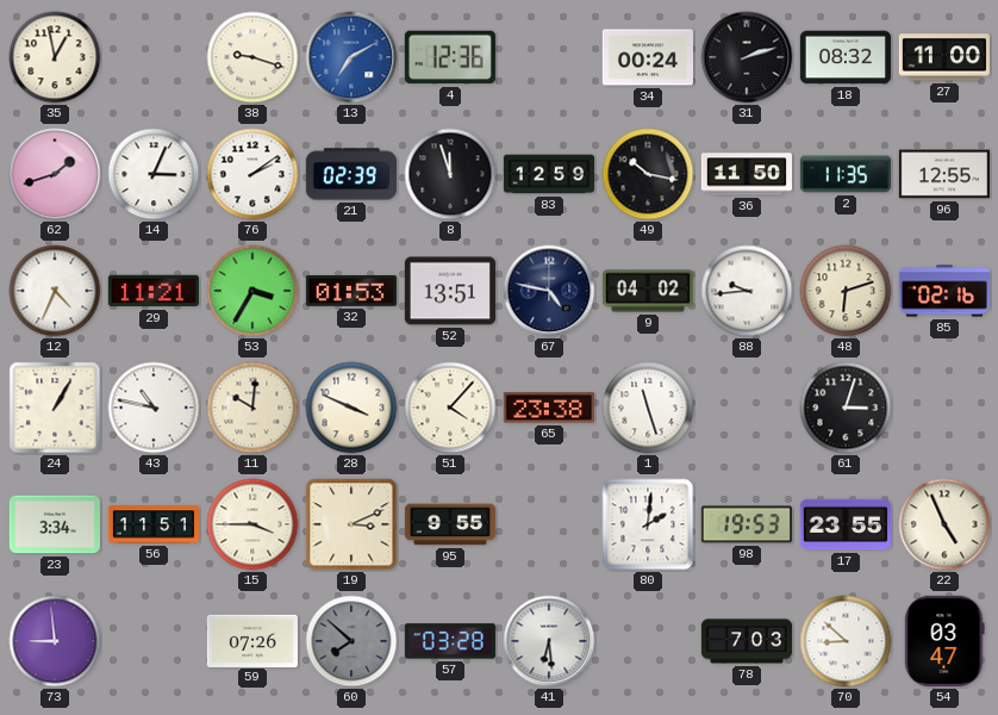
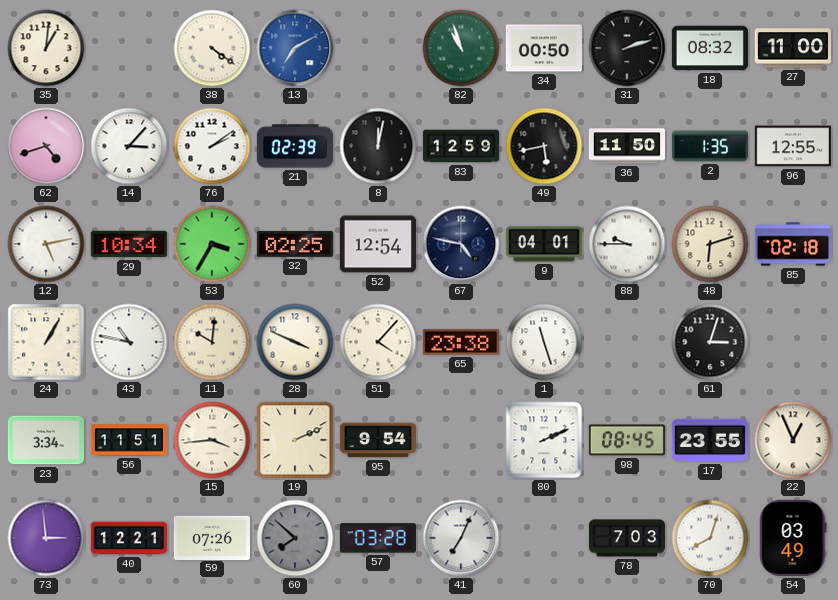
35: 12:58 -> 1:01
38: 9:18 -> 4:21
4: 12:36 -> none
82: none -> 10:57
34: 00:24 -> 00:50
62: 1:42 -> 4:42
14: 3:04 -> 3:07
8: 11:57 -> 12:02
49: 10:17 -> 5:43
2: 11:35 -> 1:35
12: 4:34 -> 5:13
29: 11:21 -> 10:34
32: 01:53 -> 02:25
52: 13:51 -> 12:54
9: 04:02 -> 04:01
88: 9:44 -> 9:45
85: 02:16 -> 02:18
15: 3:45 -> 3:44
19: 3:11 -> 2:11
95: 9:55 -> 9:54
80: 2:01 -> 2:11
98: 19:53 -> 08:45
22: 4:56 -> 12:56
73: 8:59 -> 2:59
40: none -> 12:21
41: 6:29 -> 7:04
70: 8:52 -> 8:03
54: 03:47 -> 03:49
